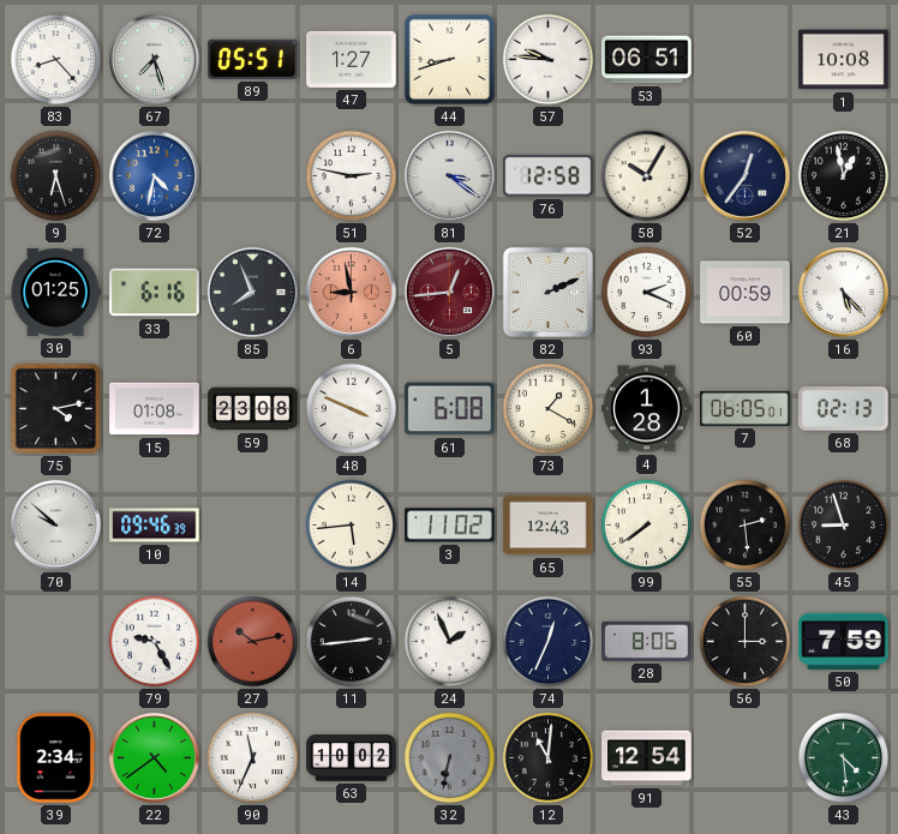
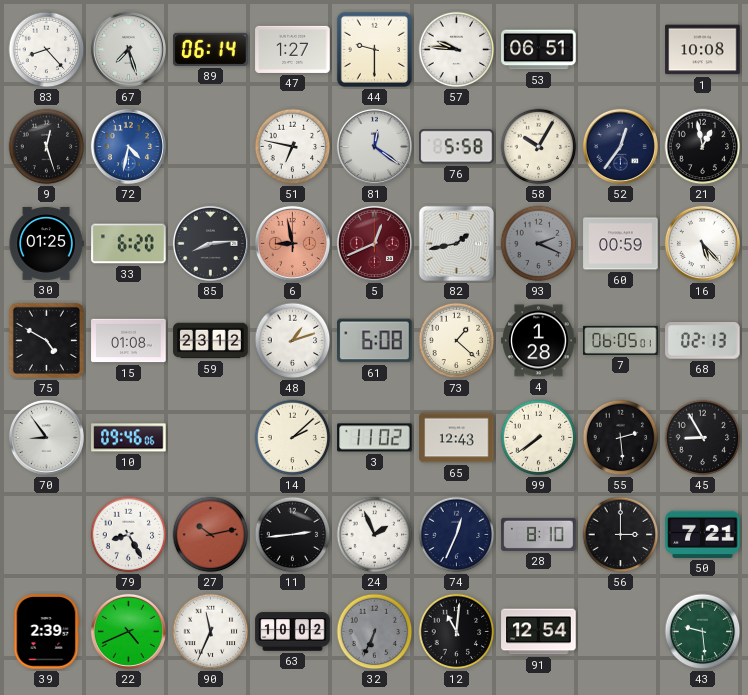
89: 05:51 -> 06:14
44: 8:42 -> 9:30
9: 6:27 -> 12:27
51: 2:47 -> 6:47
81: 3:21 -> 12:21
76: 12:58 -> 5:58
33: 6:16 -> 6:20
85: 7:56 -> 8:14
5: 12:44 -> 12:41
82: 2:11 -> 1:43
93 dial: white -> grey
75: 4:13 -> 4:50
59: 23:08 -> 23:12
48: 3:49 -> 1:12
73: 1:20 -> 1:22
70: 9:52 -> 8:54
10: 09:46:39 -> 09:46:06
14: 5:44 -> 2:08
45: 8:57 -> 8:55
79: 9:25 -> 8:25
28: 8:06 -> 8:10
50: 7:59 -> 7:21
39: 2:34 -> 2:39
22: 4:39 -> 4:41
32: 6:32 -> 6:34
43: 4:29 -> 9:29
